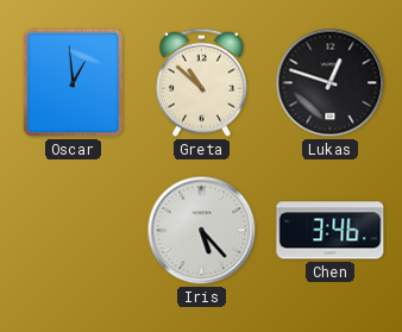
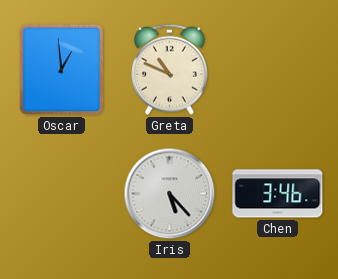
Greta: 10:52 -> 10:49
Lukas: 12:48 -> none
